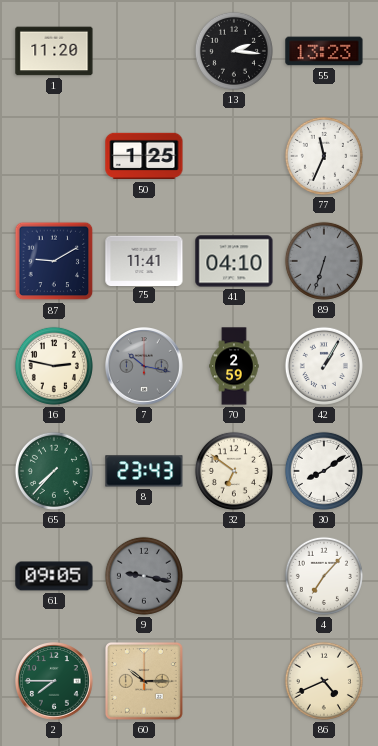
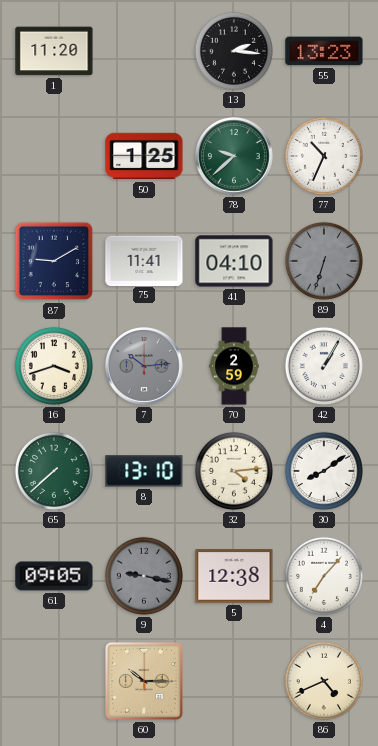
78: none -> 9:38
77: 11:34 -> 10:34
16: 2:47 -> 3:42
7: 10:17 -> 10:14
65: 7:37 -> 7:38
8: 23:43 -> 13:10
32: 6:51 -> 4:14
5: none -> 12:38
2: 7:45 -> none
